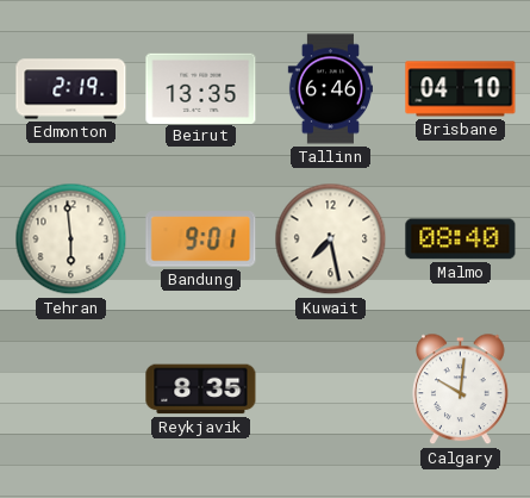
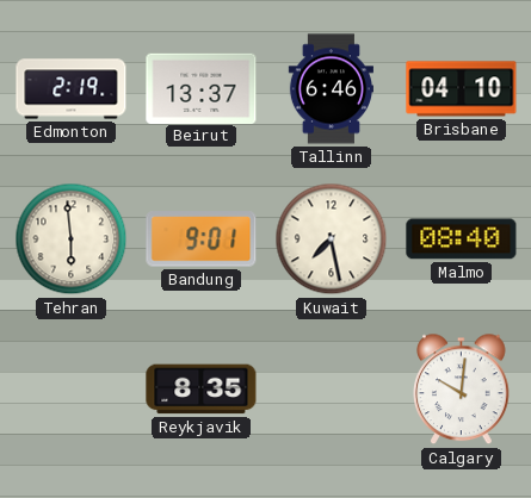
Beirut: 13:35 -> 13:37
